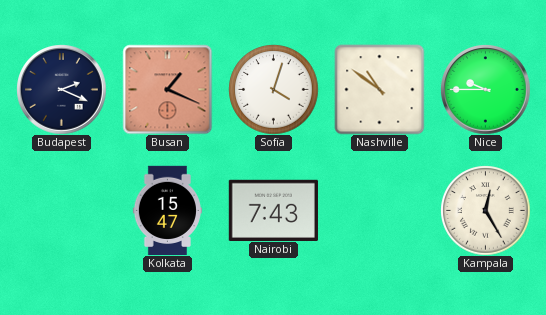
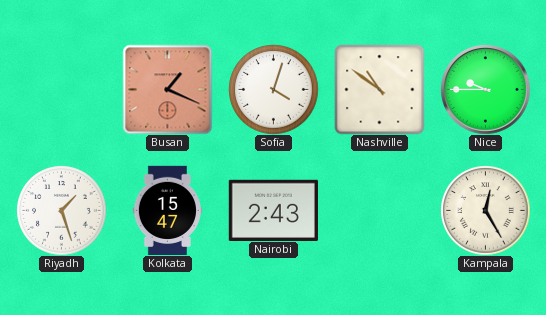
Budapest: 2:19 -> none
Riyadh: none -> 1:27
Nairobi: 7:43 -> 2:43
